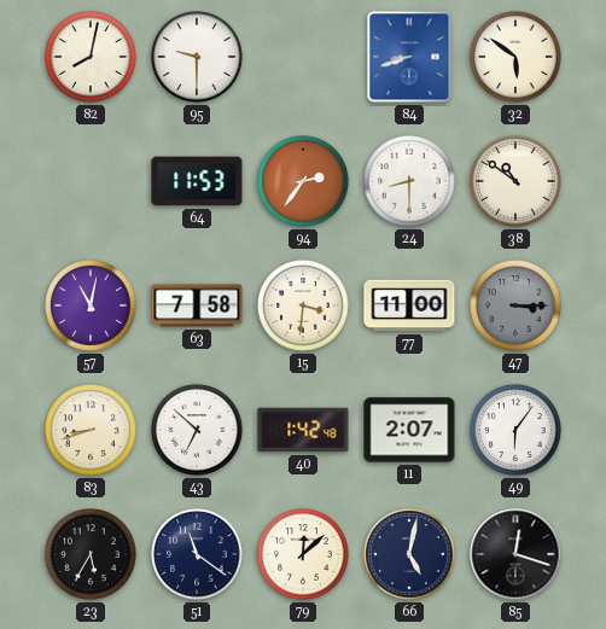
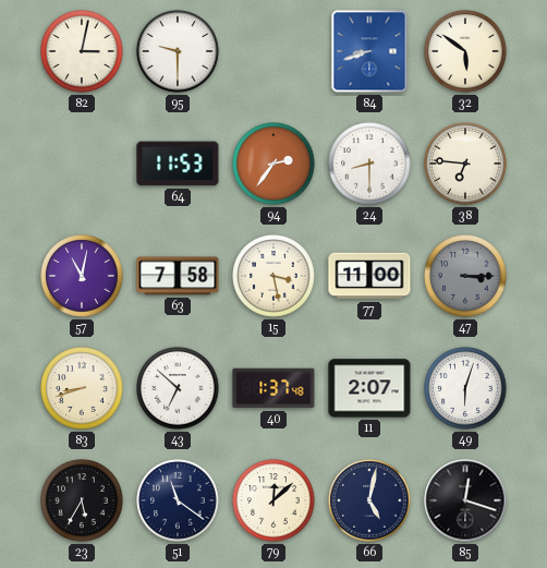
82: 8:02 -> 3:02
38: 10:51 -> 6:46
15: 3:31 -> 3:28
40: 1:42 -> 1:37
49: 6:06 -> 6:03
